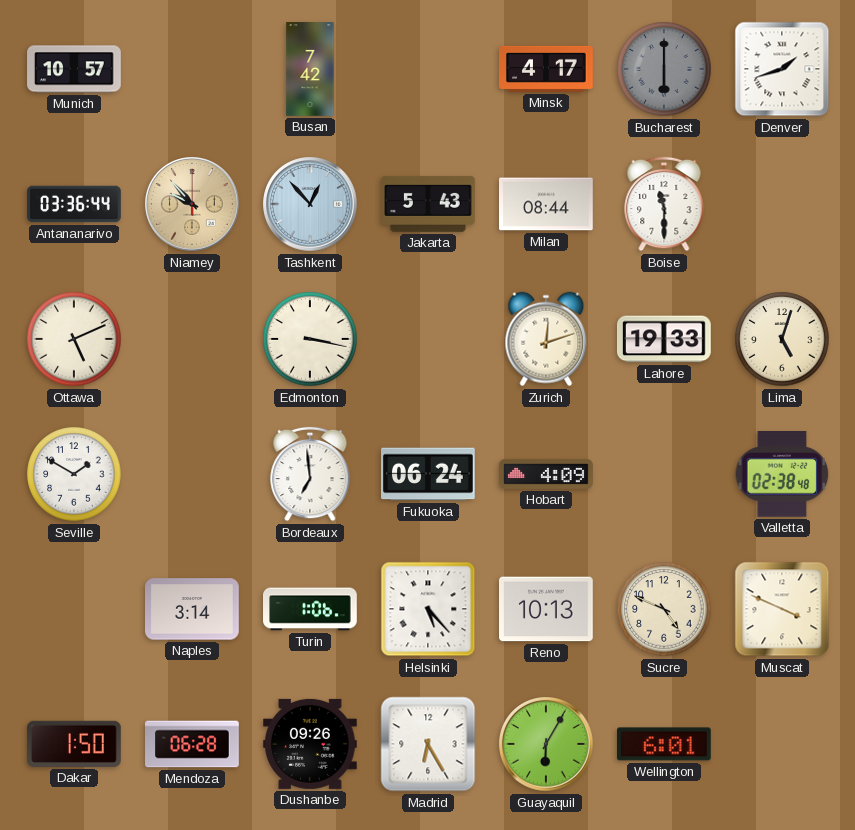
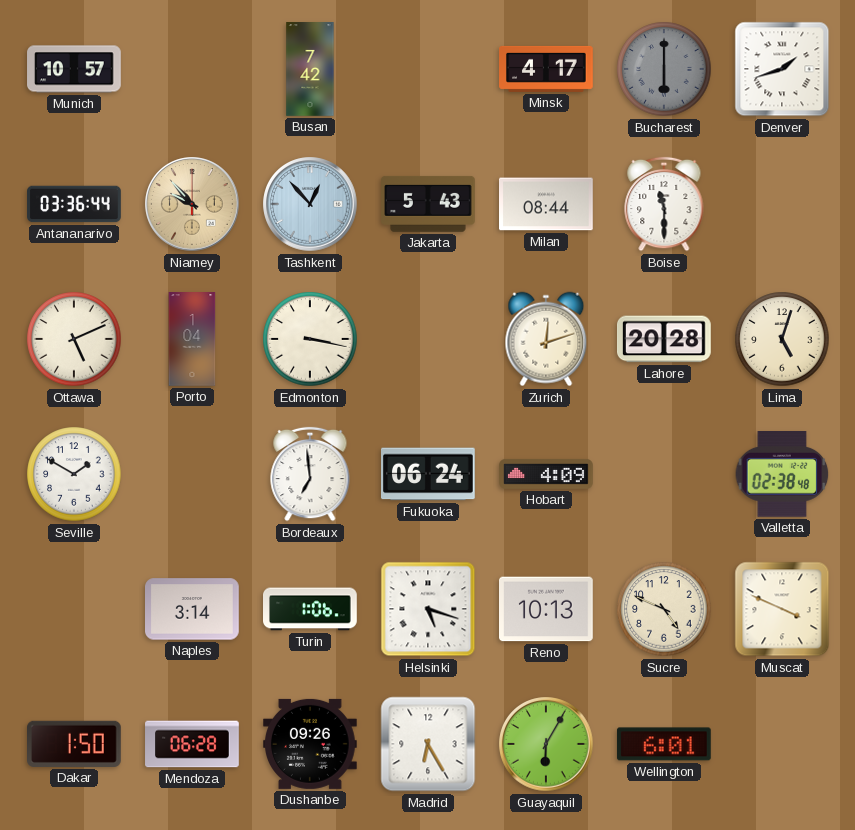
Porto: none -> 1:04
Lahore: 19:33 -> 20:28
Helsinki: 5:23 -> 5:18
